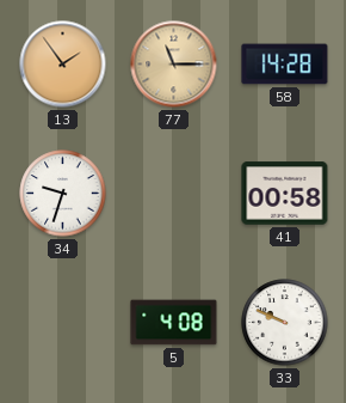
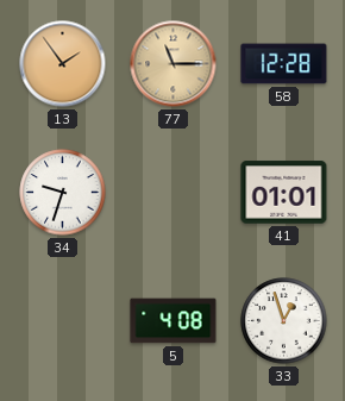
58: 14:28 -> 12:28
41: 00:58 -> 01:01
33: 9:49 -> 12:57
